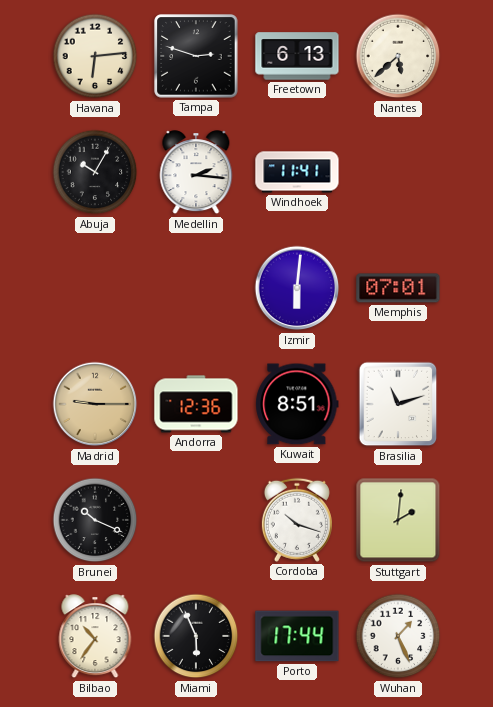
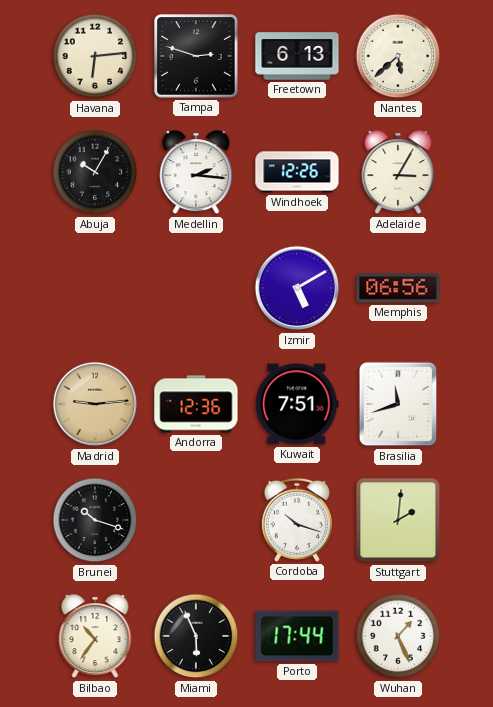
Windhoek: 11:41 -> 12:26
Adelaide: none -> 3:05
Izmir: 6:01 -> 5:10
Memphis: 07:01 -> 06:56
Madrid: 9:15 -> 9:14
Kuwait: 8:51 -> 7:51
Brasilia: 11:12 -> 11:42
Brunei: 10:19 -> 10:18
